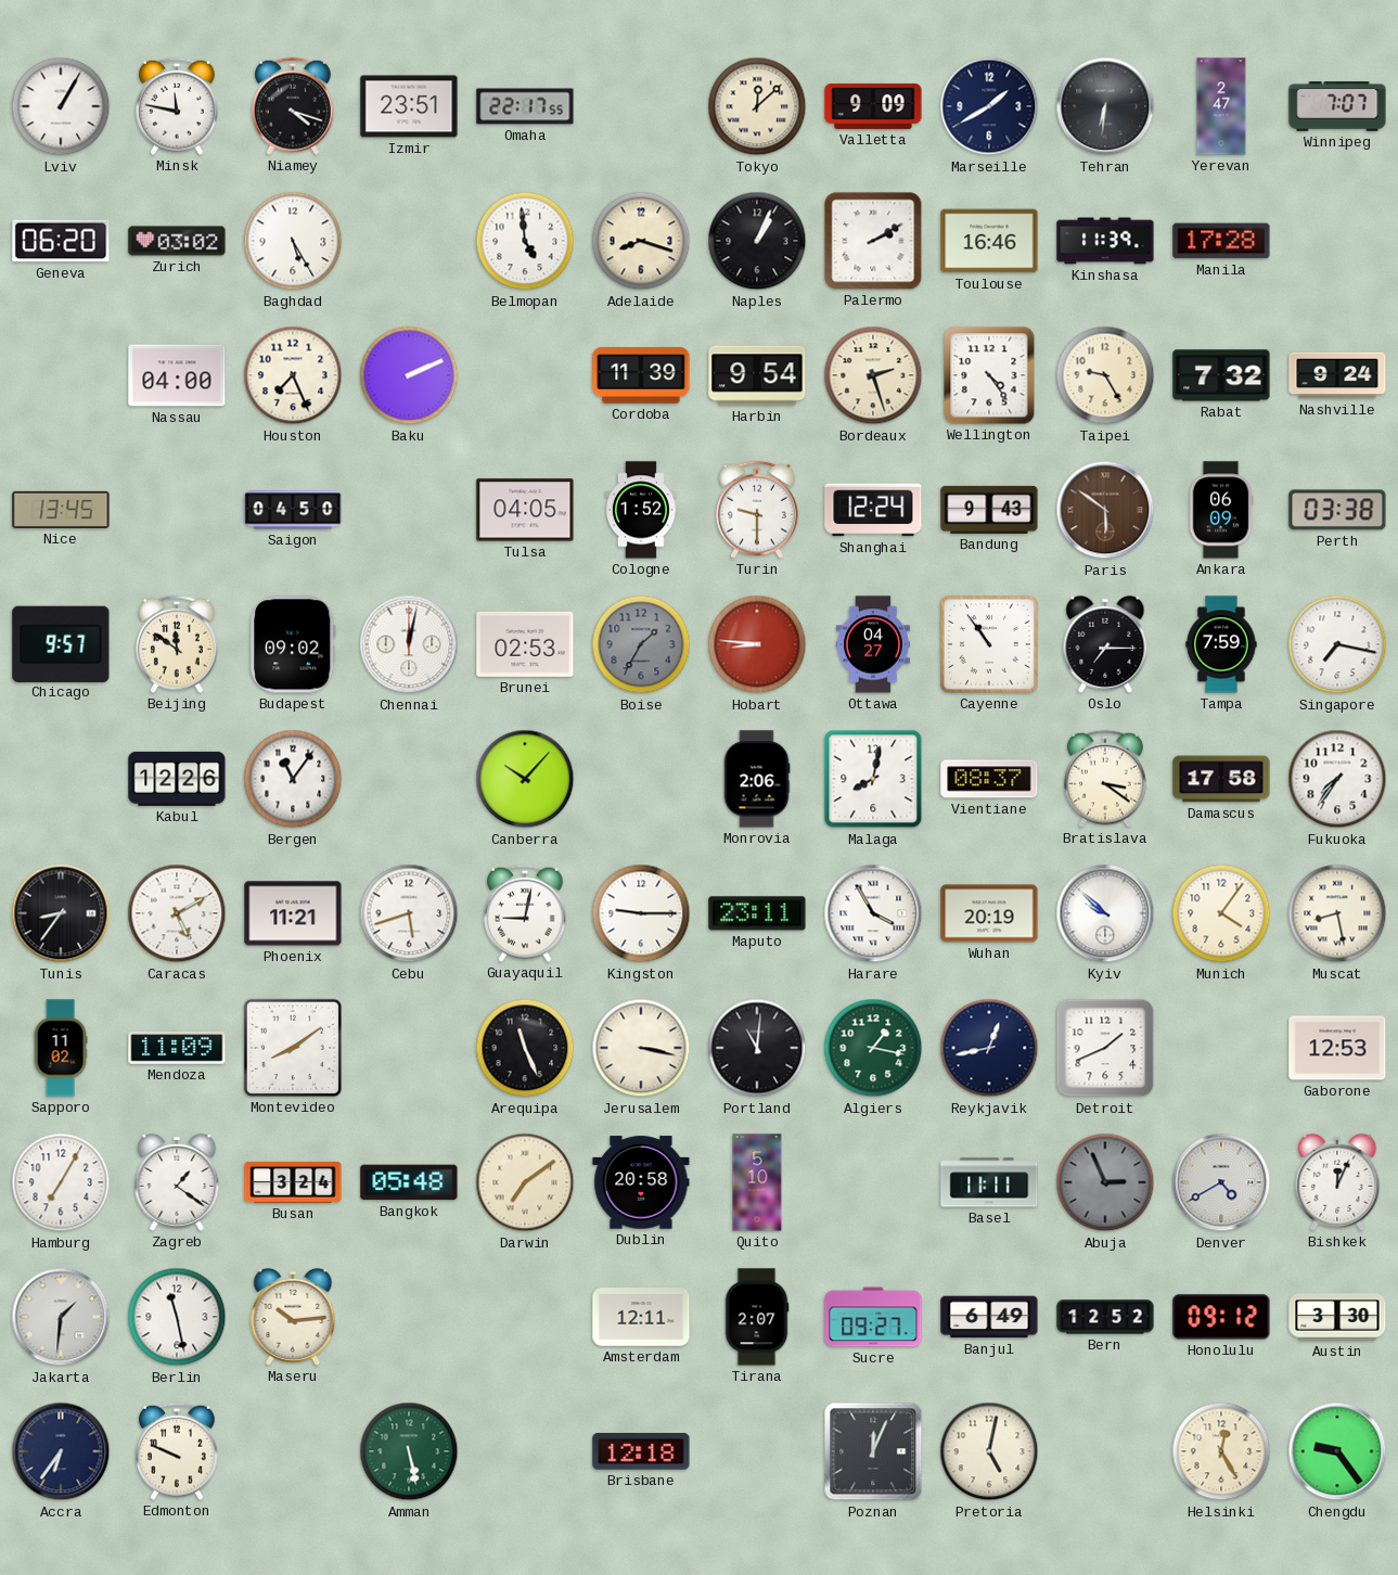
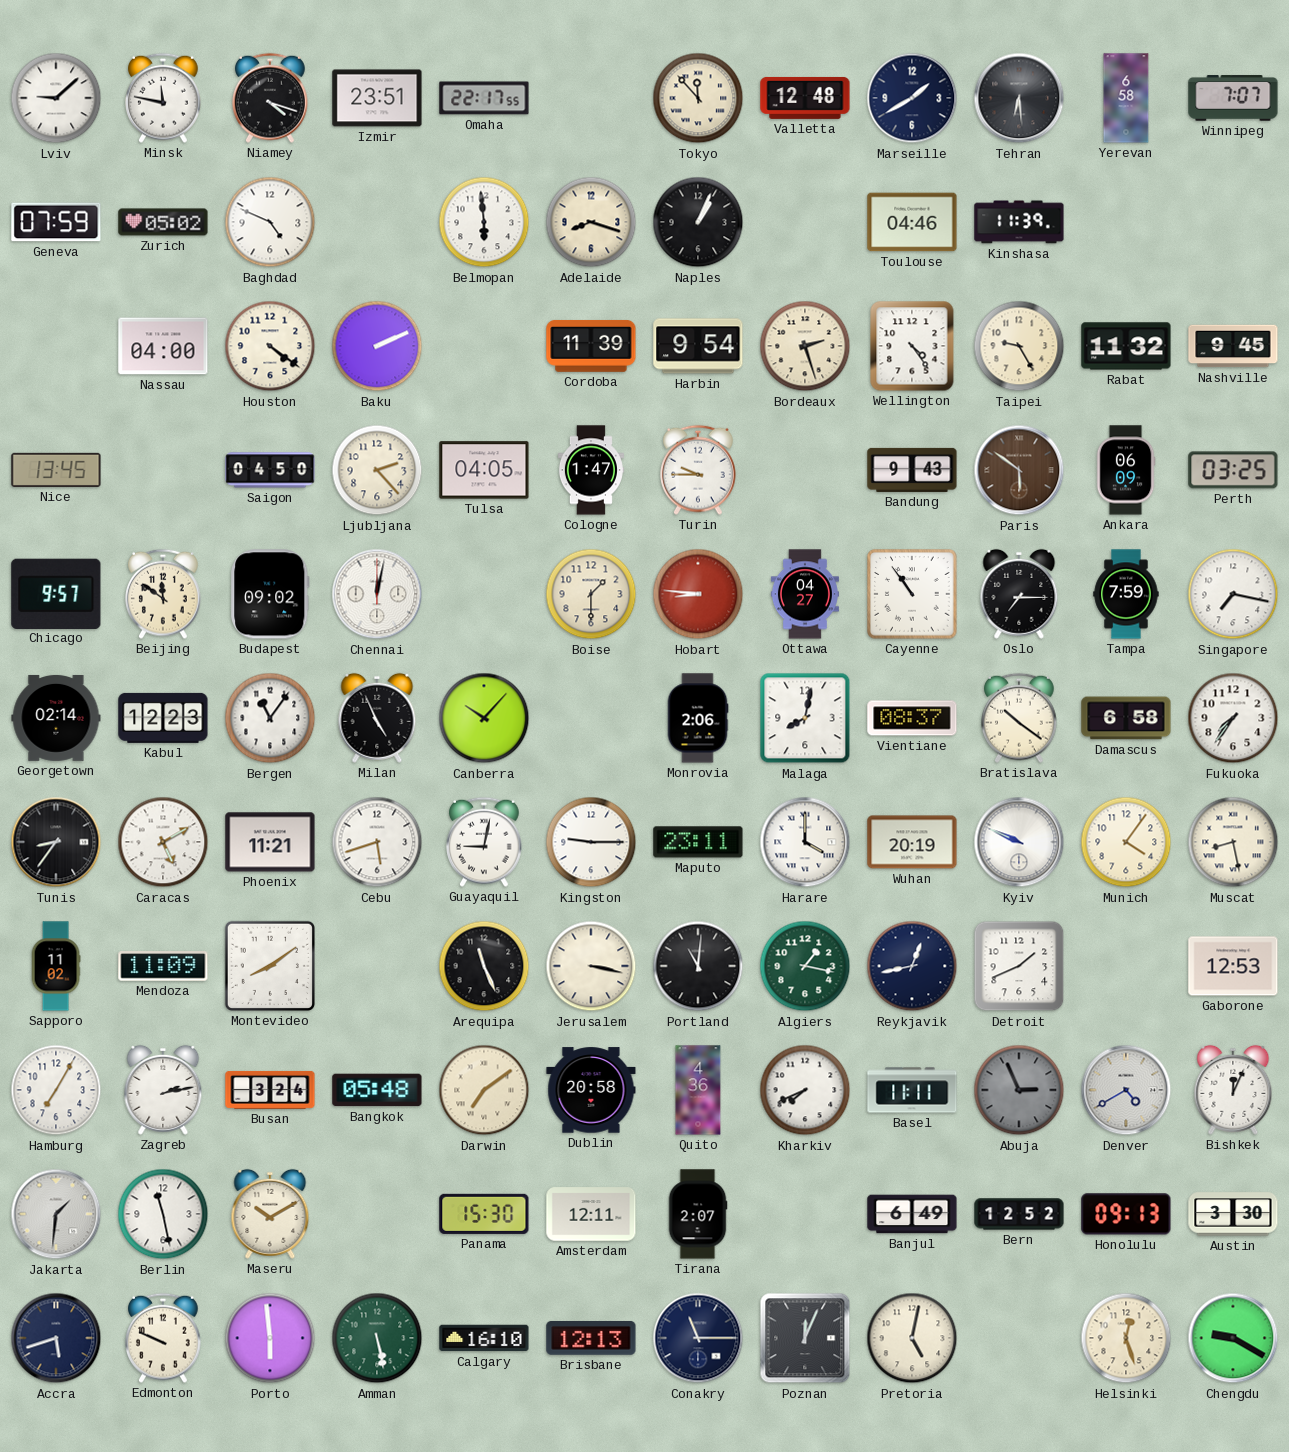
Lviv: 1:05 -> 9:08
Tokyo: 12:08 -> 11:53
Valletta: 9:09 -> 12:48
Tehran: 6:31 -> 6:29
Yerevan: 2:47 -> 6:58
Geneva: 06:20 -> 07:59
Zurich: 03:02 -> 05:02
Baghdad: 5:25 -> 4:49
Belmopan: 4:59 -> 5:59
Palermo: 2:10 -> none
Toulouse: 16:46 -> 04:46
Manila: 17:28 -> none
Houston: 7:26 -> 4:21
Rabat: 7:32 -> 11:32
Nashville: 9:24 -> 9:45
Ljubljana: none -> 2:23
Cologne: 1:52 -> 1:47
Turin: 9:30 -> 9:45
Shanghai: 12:24 -> none
Perth: 03:38 -> 03:25
Brunei: 02:53 -> none
Boise: 1:35 -> 1:30
Boise dial: grey -> cream
Georgetown: none -> 02:14
Kabul: 12:26 -> 12:23
Milan: none -> 4:56
Bratislava: 3:21 -> 10:21
Damascus: 17:58 -> 6:58
Harare: 3:55 -> 4:00
Kyiv: 9:52 -> 9:49
Zagreb: 1:21 -> 2:13
Quito: 5:10 -> 4:36
Kharkiv: none -> 7:41
Maseru: 10:14 -> 10:10
Panama: none -> 15:30
Sucre: 09:27 -> none
Honolulu: 09:12 -> 09:13
Accra: 6:36 -> 5:42
Porto: none -> 5:59
Calgary: none -> 16:10
Brisbane: 12:18 -> 12:13
Conakry: none -> 11:15
Helsinki: 12:25 -> 12:27
Chengdu: 9:24 -> 9:20
